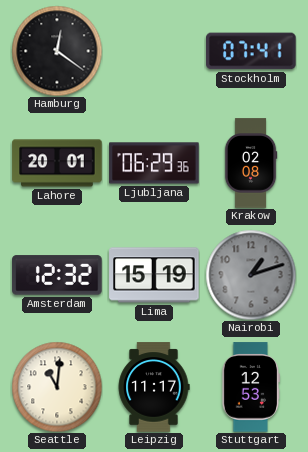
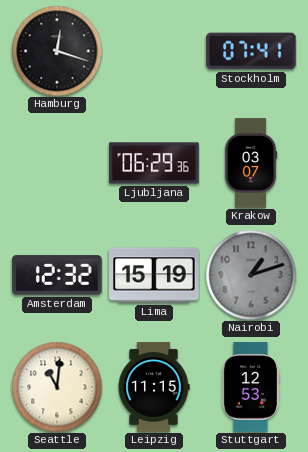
Hamburg: 12:21 -> 12:18
Lahore: 20:01 -> none
Krakow: 02:08 -> 03:07
Leipzig: 11:17 -> 11:15
